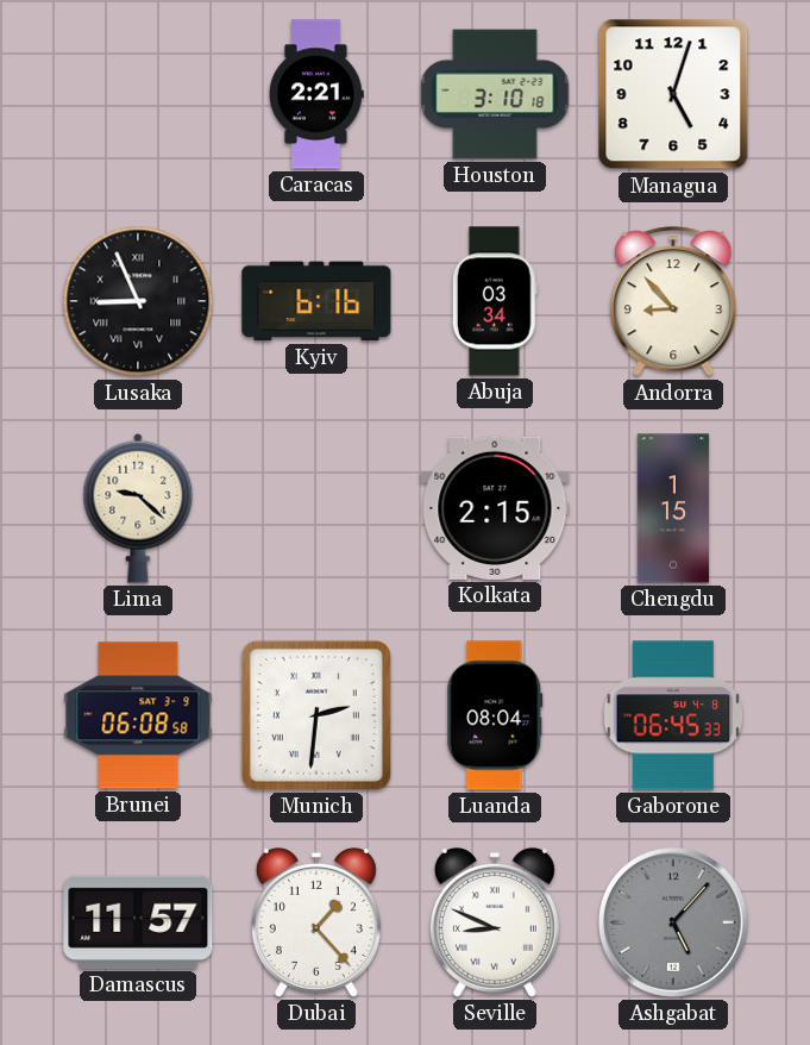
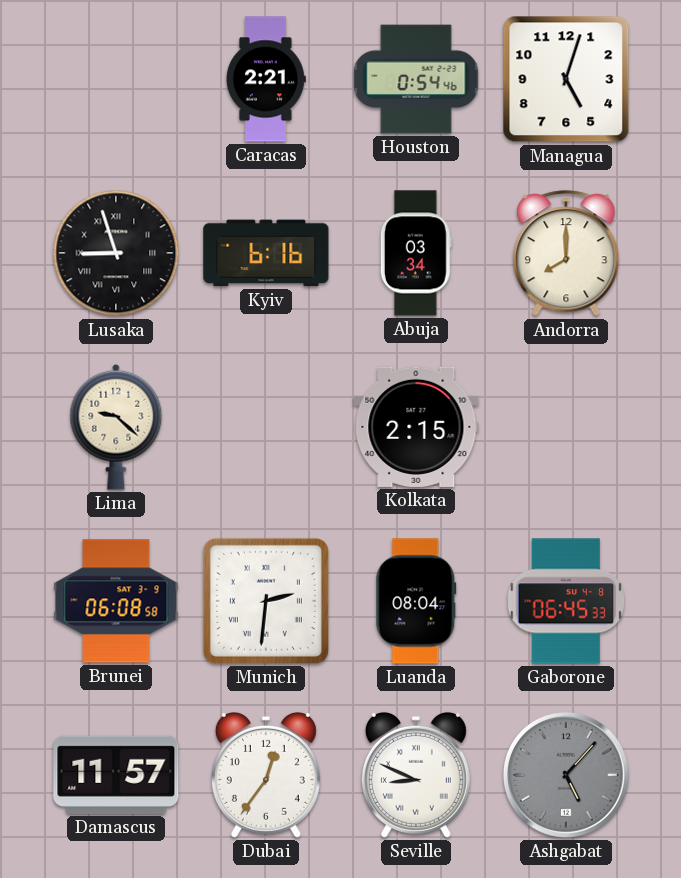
Houston: 3:10 -> 0:54
Lusaka: 8:56 -> 8:57
Andorra: 8:53 -> 8:00
Chengdu: 1:15 -> none
Dubai: 1:23 -> 12:36
